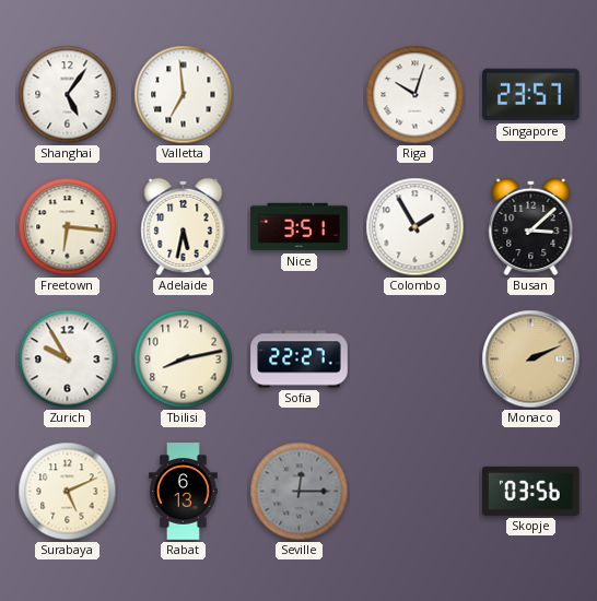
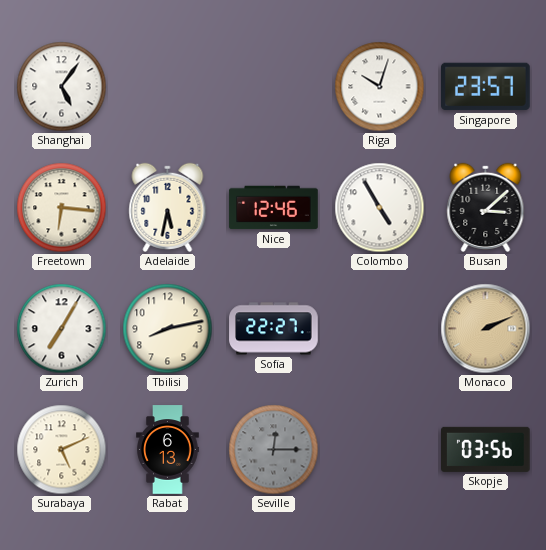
Valletta: 6:59 -> none
Nice: 3:51 -> 12:46
Colombo: 1:55 -> 4:55
Zurich: 9:55 -> 7:05
